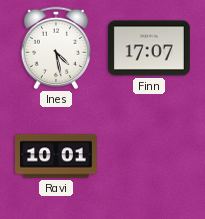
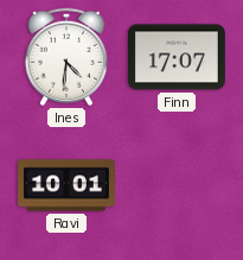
Ines: 4:28 -> 4:31
